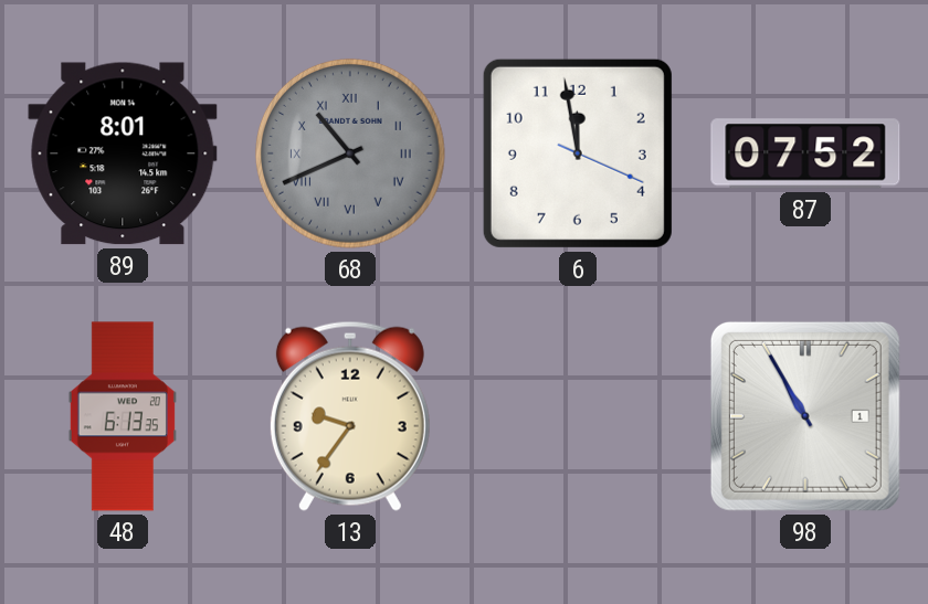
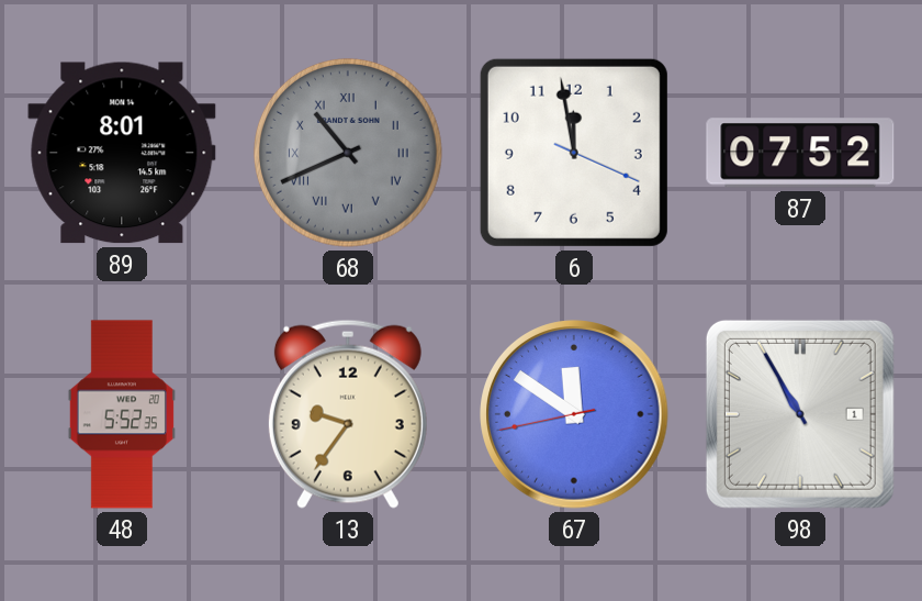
48: 6:13 -> 5:52
67: none -> 11:50
